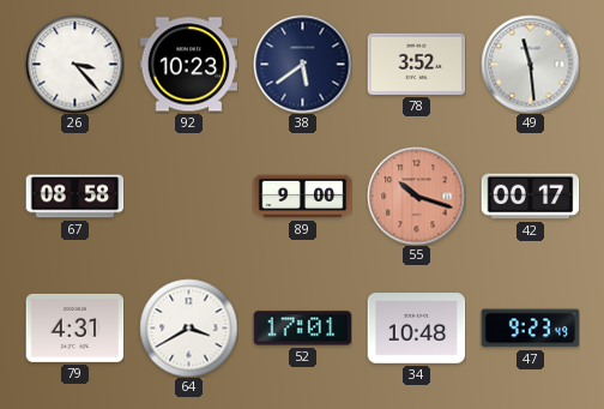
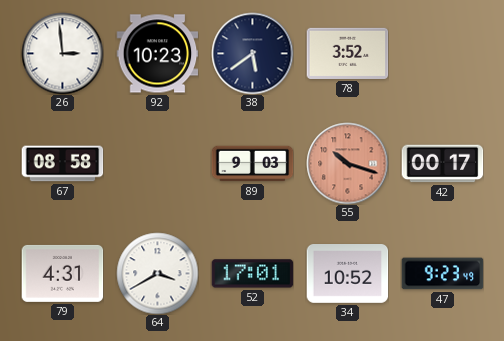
26: 3:23 -> 2:59
49: 11:29 -> none
89: 9:00 -> 9:03
34: 10:48 -> 10:52
